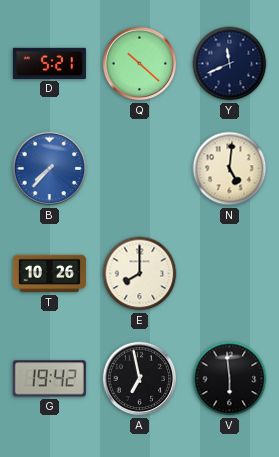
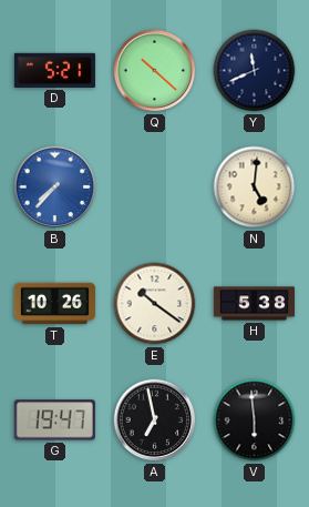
E: 8:00 -> 10:21
H: none -> 5:38
G: 19:42 -> 19:47
